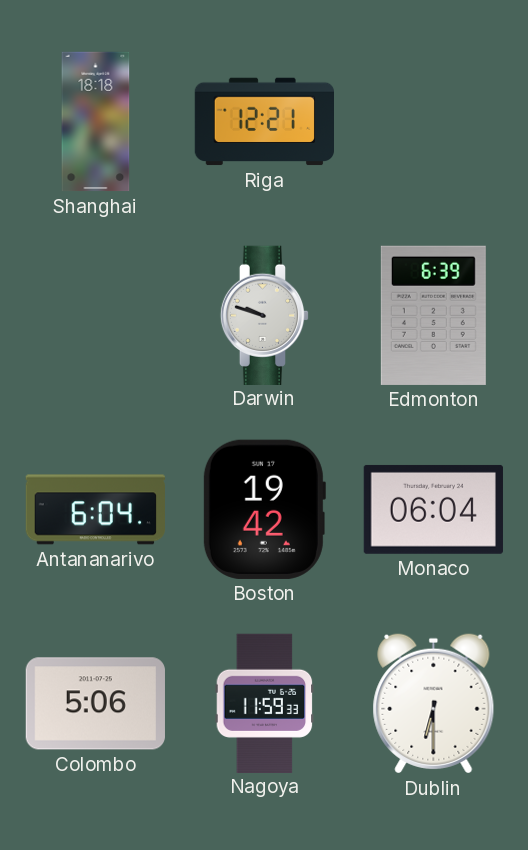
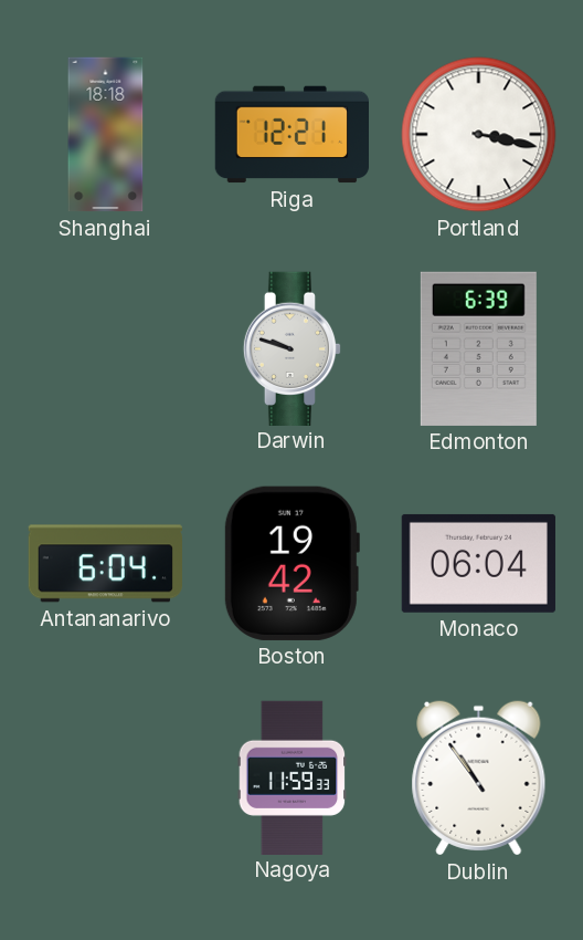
Portland: none -> 3:17
Colombo: 5:06 -> none
Dublin: 6:30 -> 10:54
